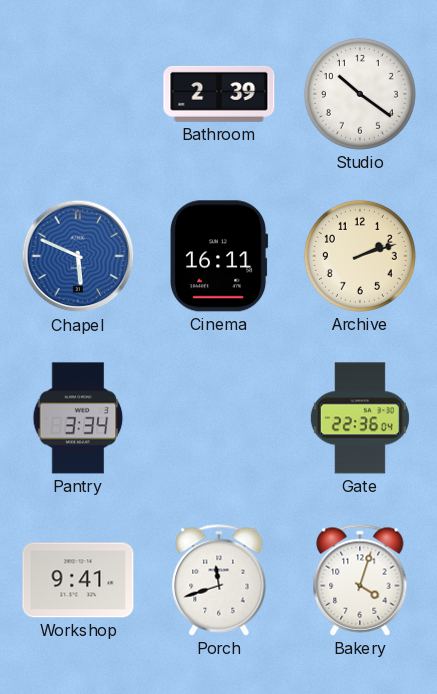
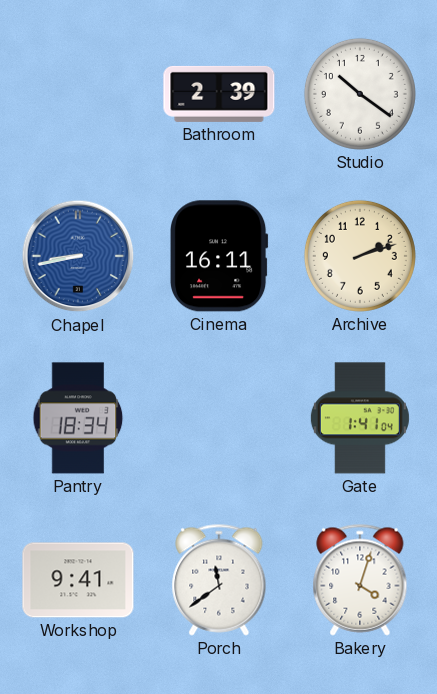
Chapel: 5:49 -> 8:43
Pantry: 3:34 -> 18:34
Gate: 22:36 -> 1:41
Porch: 11:42 -> 11:39
